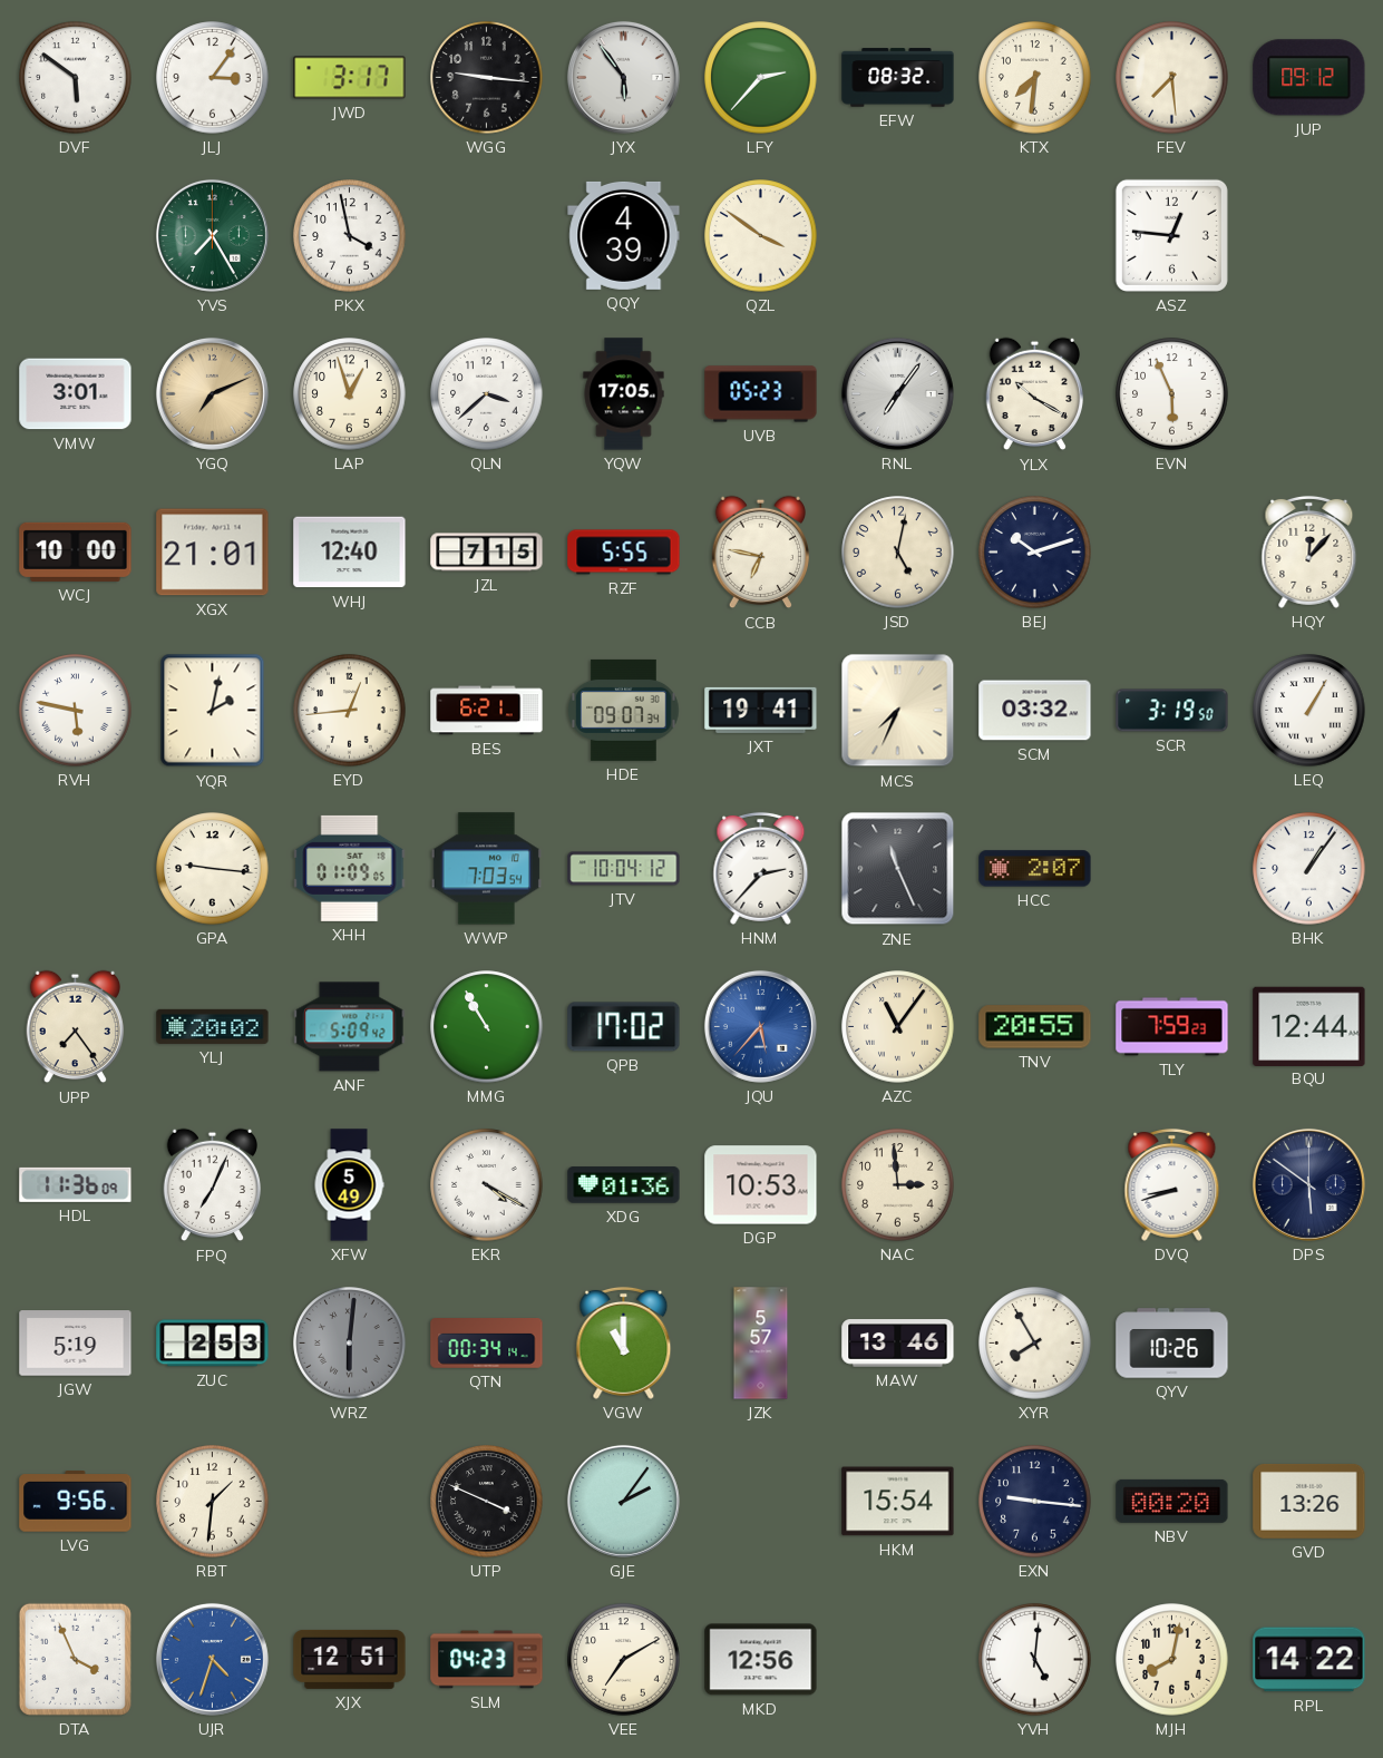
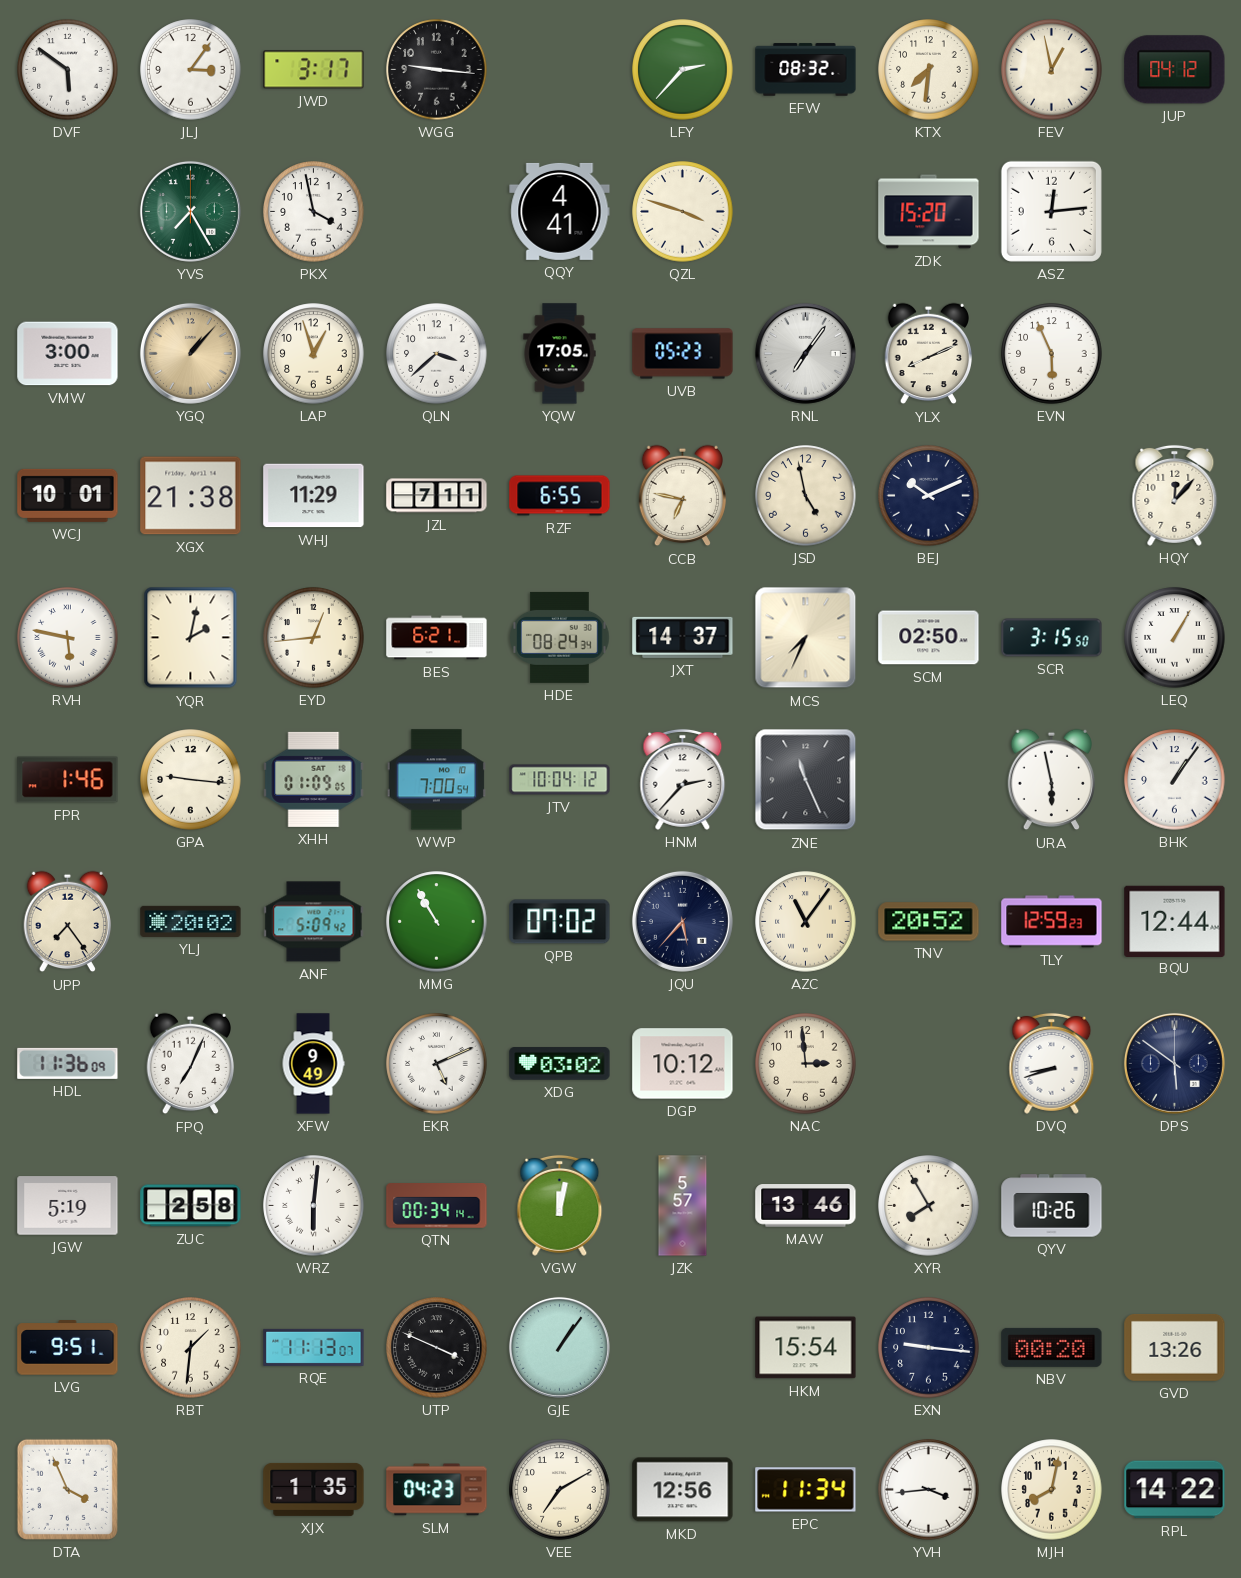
JYX: 5:54 -> none
FEV: 7:29 -> 12:58
JUP: 09:12 -> 04:12
QQY: 4:39 -> 4:41
QZL: 3:51 -> 3:48
ZDK: none -> 15:20
ASZ: 12:46 -> 12:14
VMW: 3:01 -> 3:00
YGQ: 7:11 -> 1:07
YLX: 10:20 -> 8:11
WCJ: 10:00 -> 10:01
XGX: 21:01 -> 21:38
WHJ: 12:40 -> 11:29
JZL: 7:15 -> 7:11
RZF: 5:55 -> 6:55
JSD: 5:02 -> 4:58
BEJ: 10:12 -> 10:11
HDE: 09:07 -> 08:24
JXT: 19:41 -> 14:37
SCM: 03:32 -> 02:50
SCR: 3:19 -> 3:15
FPR: none -> 1:46
WWP: 7:03 -> 7:00
HCC: 2:07 -> none
URA: none -> 5:58
QPB: 17:02 -> 07:02
JQU dial: blue -> navy
TNV: 20:55 -> 20:52
TLY: 7:59 -> 12:59
XFW: 5:49 -> 9:49
EKR: 4:20 -> 5:11
XDG: 01:36 -> 03:02
DGP: 10:53 -> 10:12
ZUC: 2:53 -> 2:58
WRZ dial: grey -> white
VGW: 11:00 -> 12:02
LVG: 9:56 -> 9:51
RQE: none -> 11:13
GJE: 2:06 -> 1:06
UJR: 4:33 -> none
XJX: 12:51 -> 1:35
EPC: none -> 11:34
YVH: 5:01 -> 3:44
